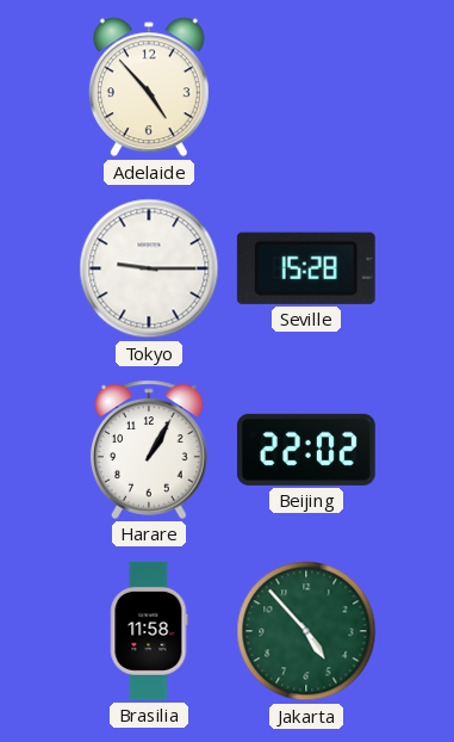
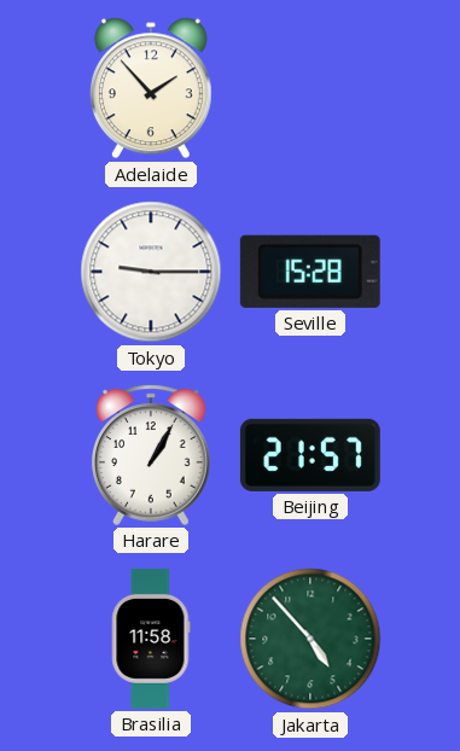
Adelaide: 4:53 -> 1:53
Beijing: 22:02 -> 21:57
